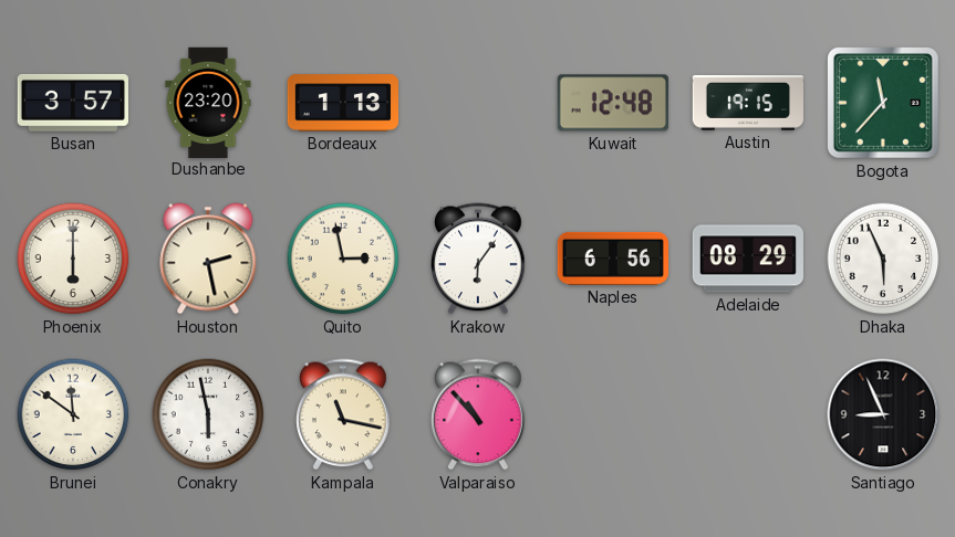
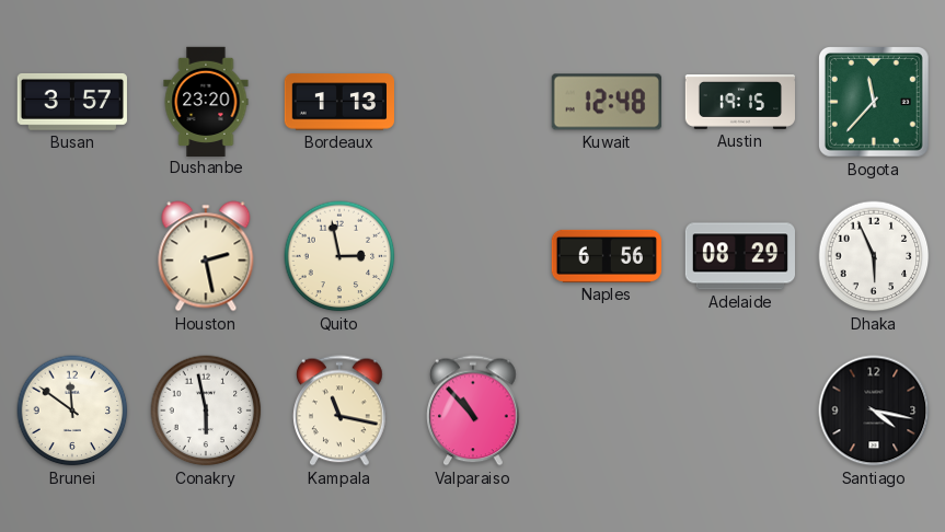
Phoenix: 6:00 -> none
Krakow: 6:06 -> none
Santiago: 8:56 -> 4:17
